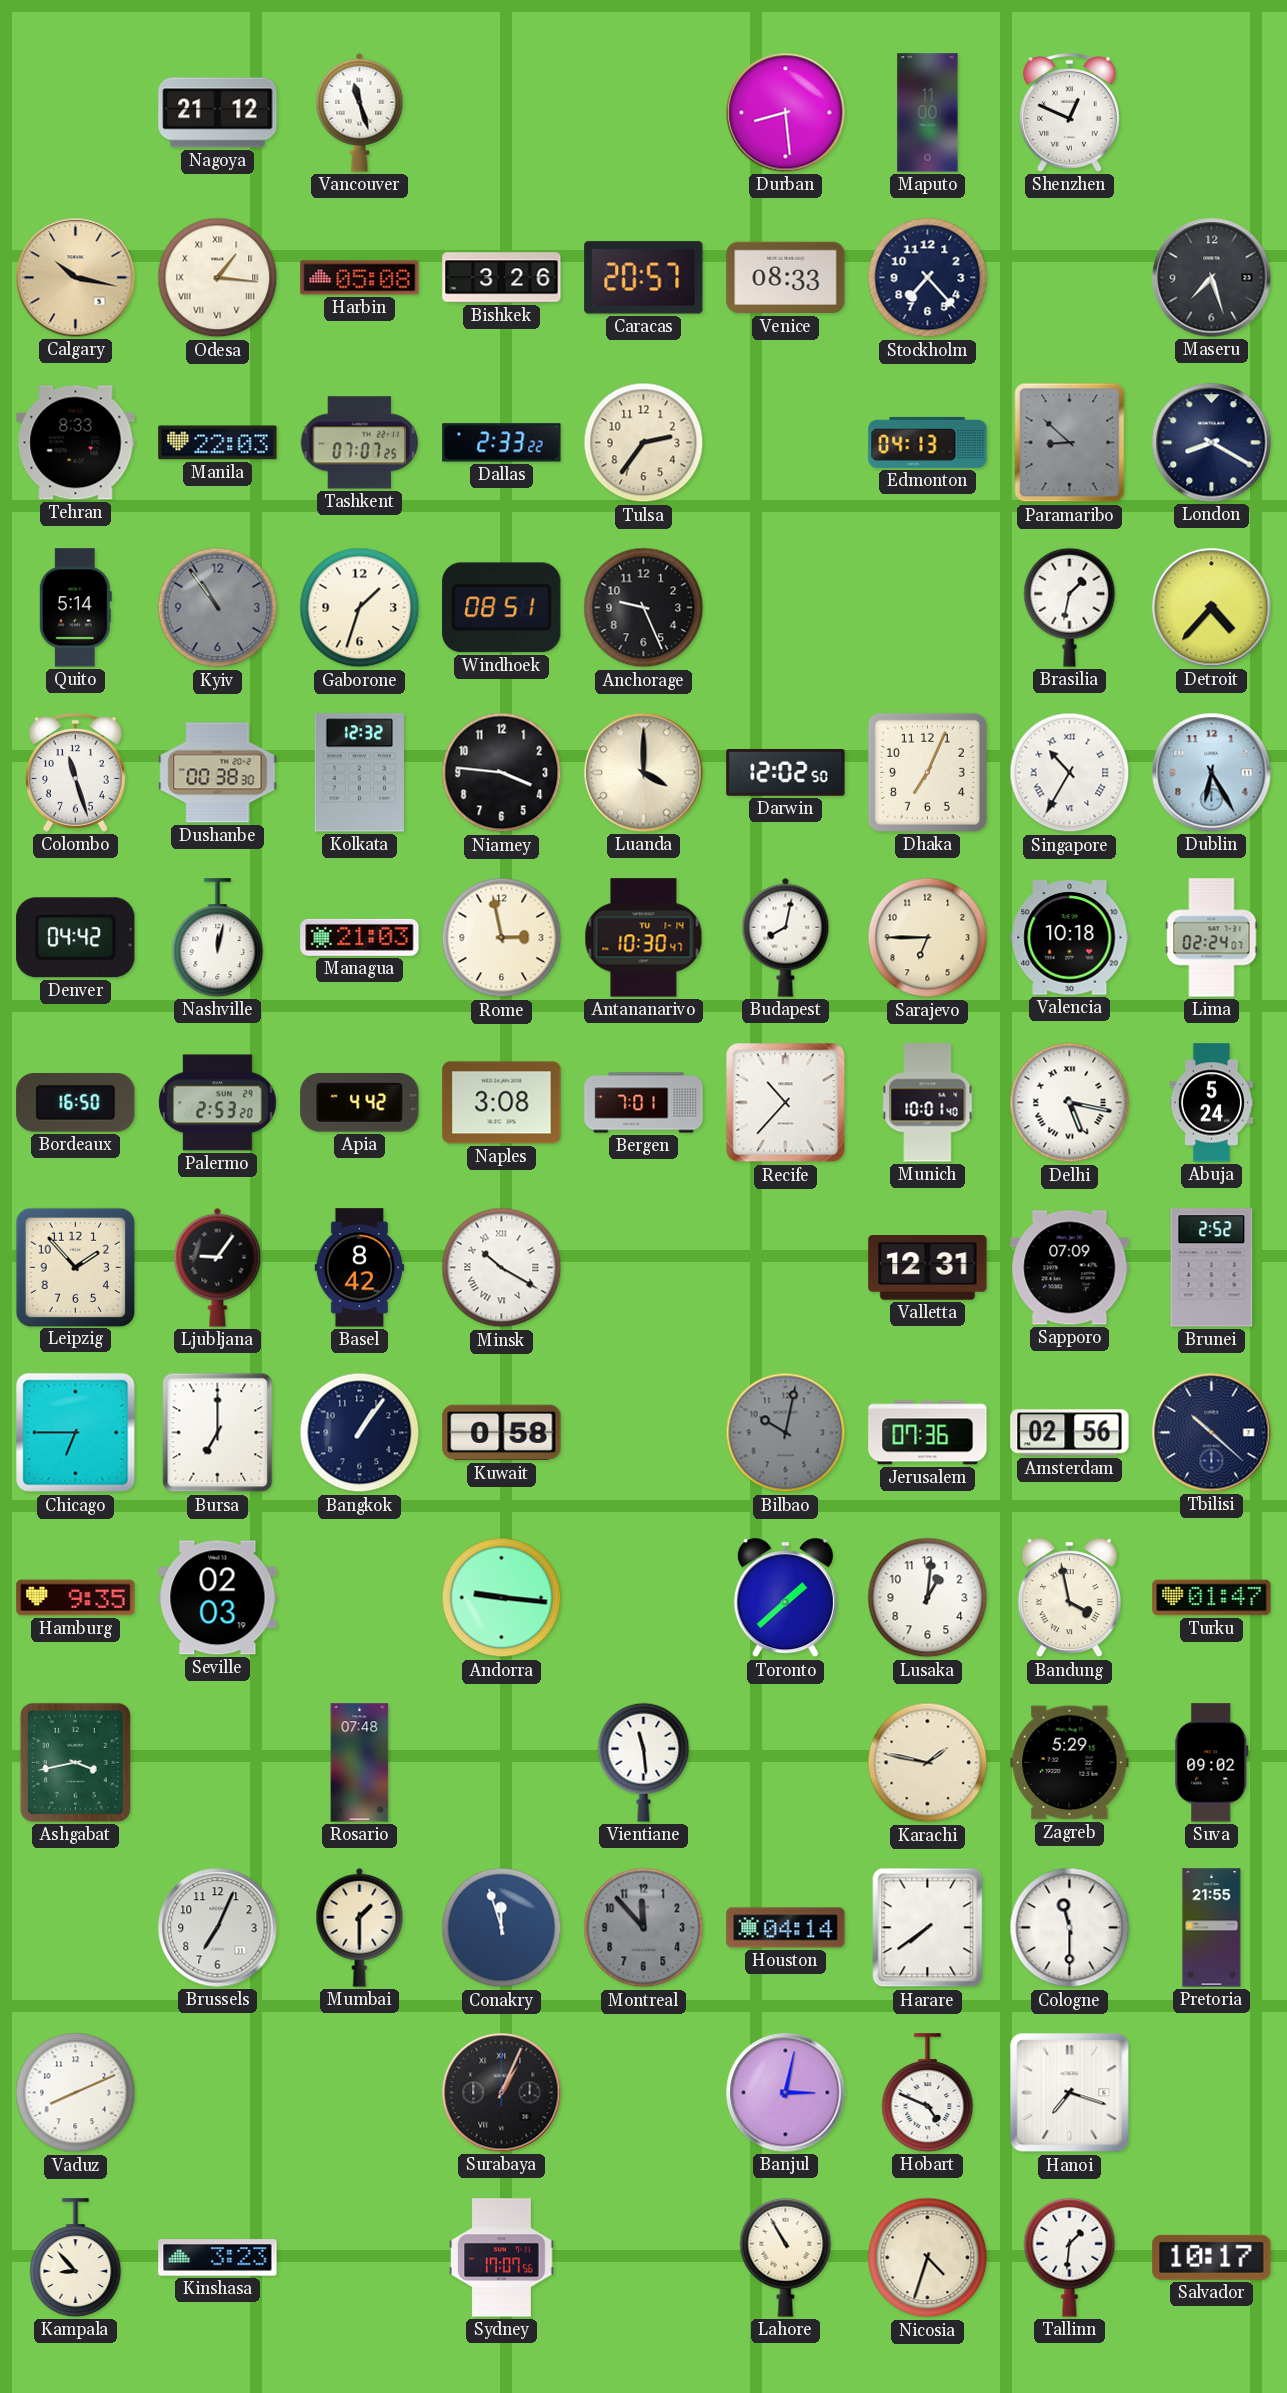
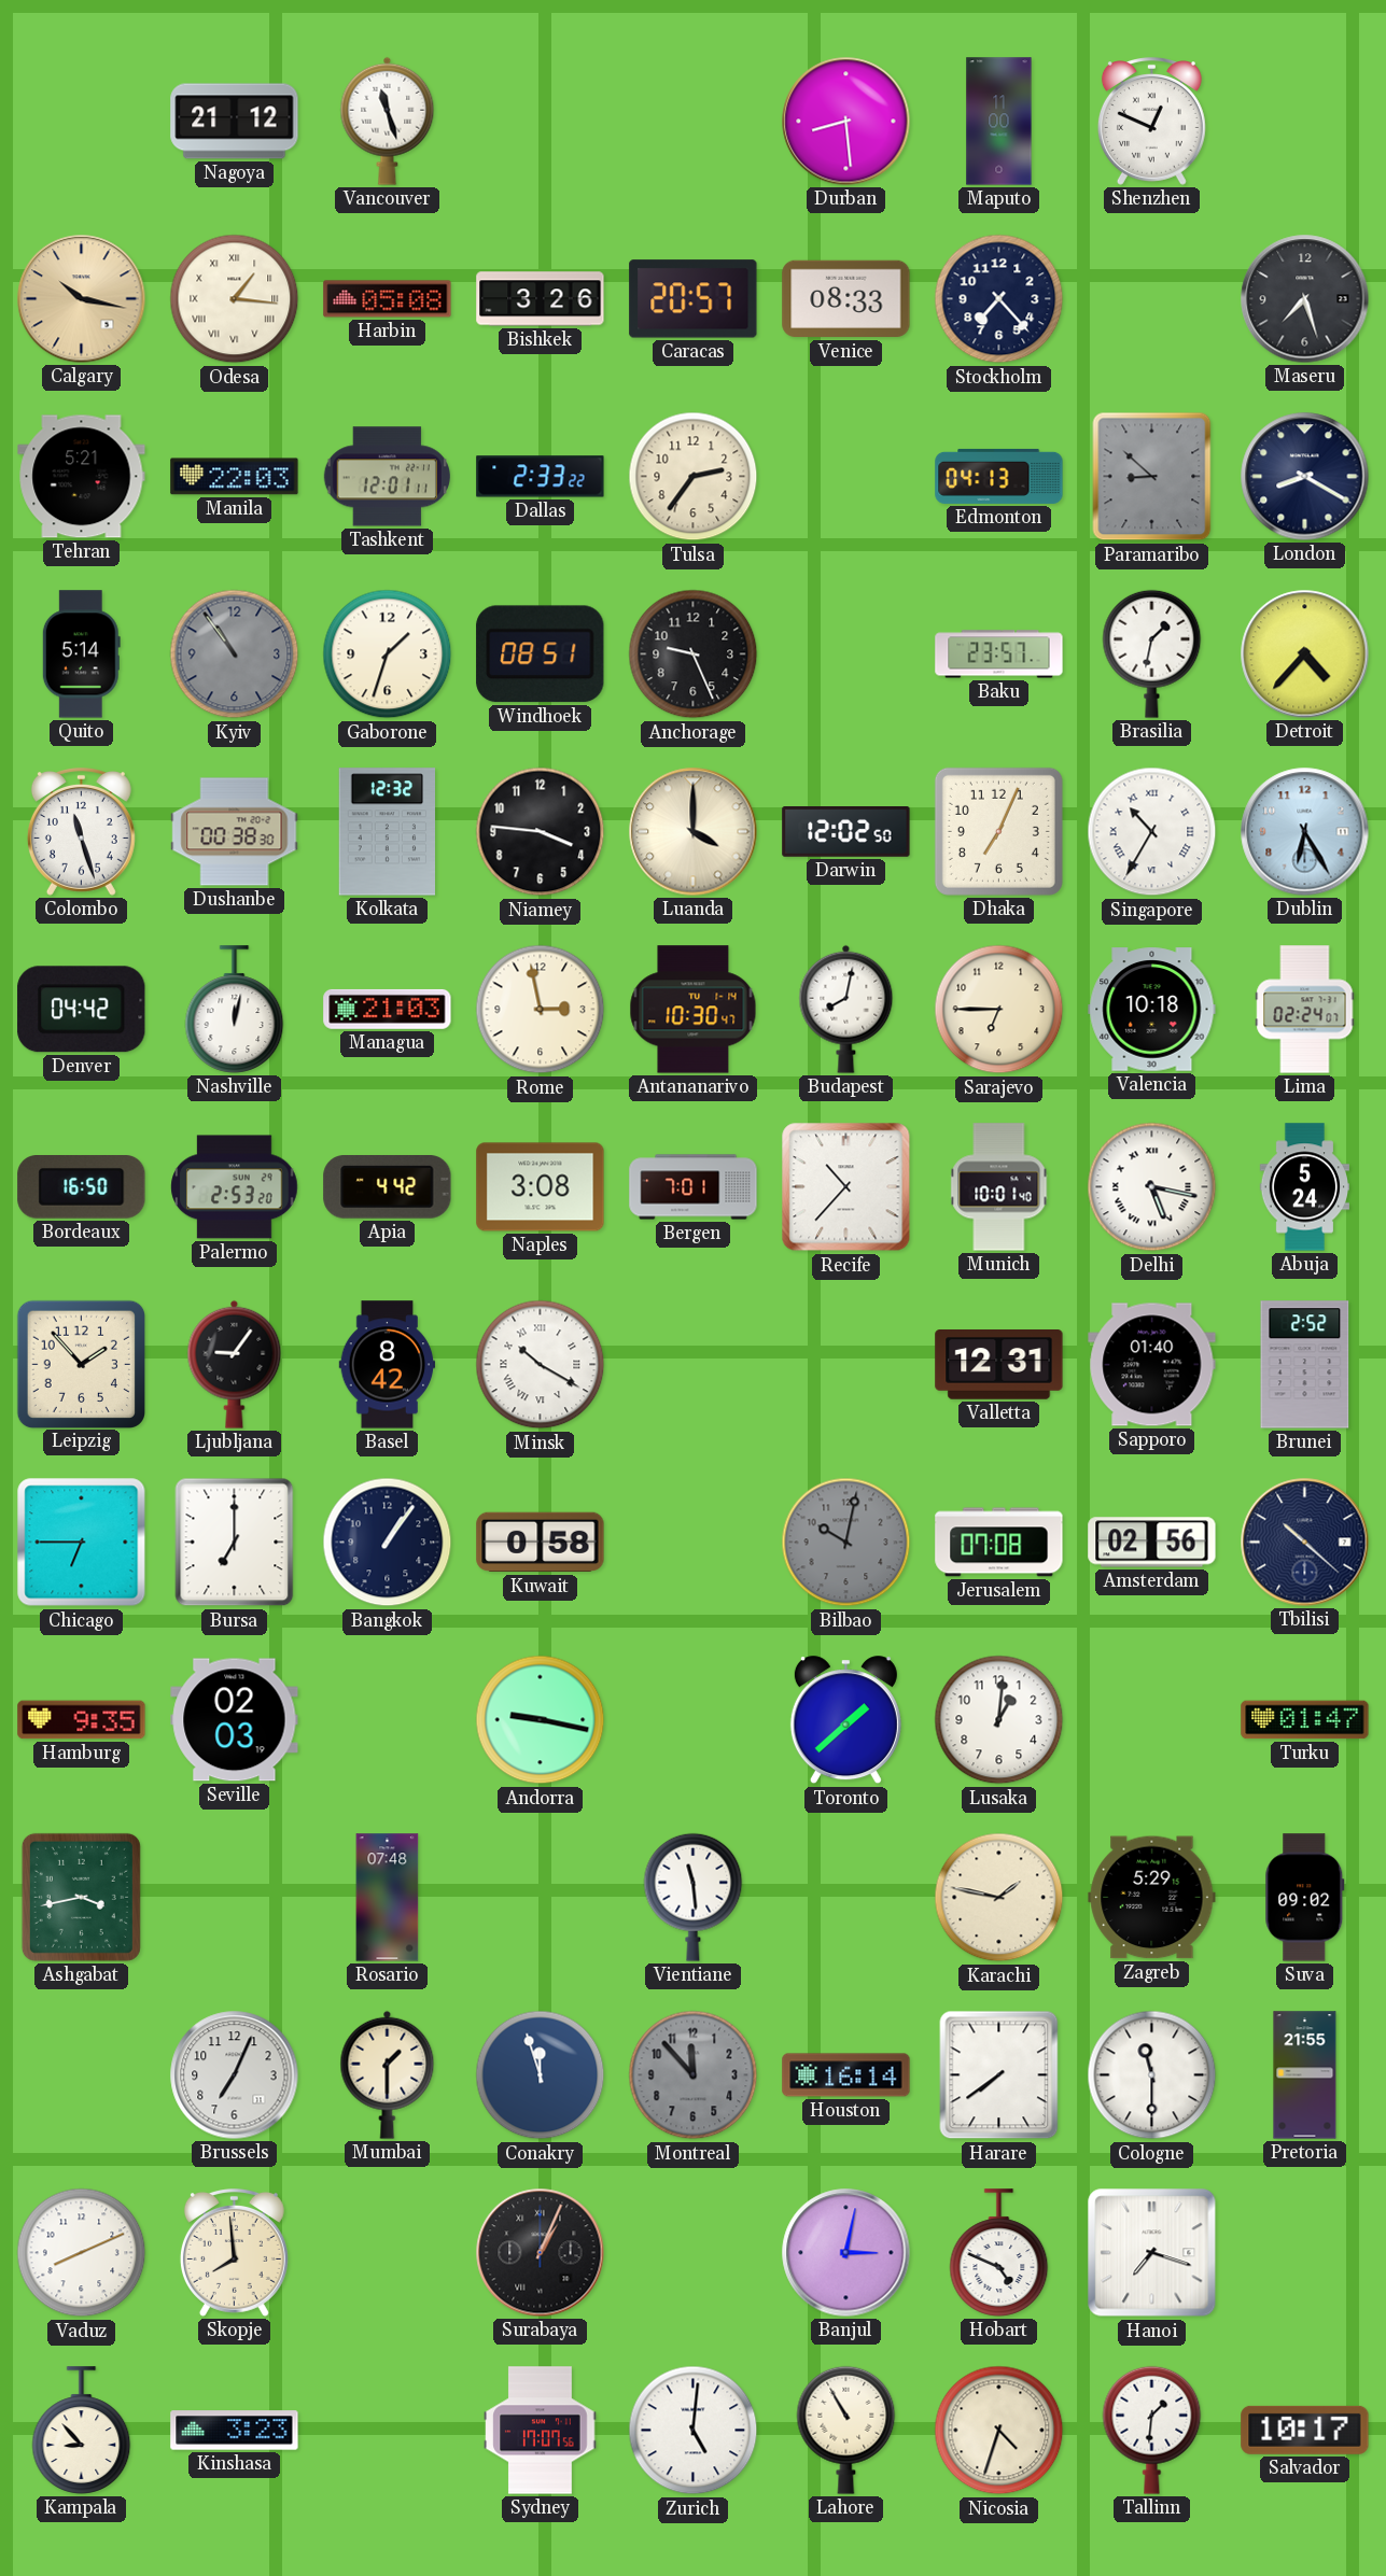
Tehran: 8:33 -> 5:21
Tashkent: 07:07 -> 12:01
Baku: none -> 23:57
Sapporo: 07:09 -> 01:40
Jerusalem: 07:36 -> 07:08
Andorra: 9:16 -> 9:17
Bandung: 3:58 -> none
Houston: 04:14 -> 16:14
Skopje: none -> 7:59
Zurich: none -> 5:01
